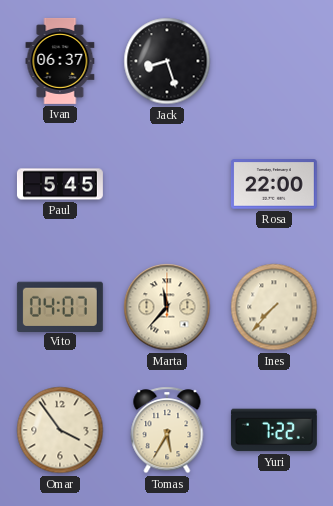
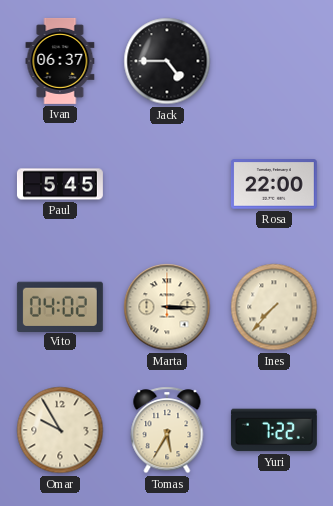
Jack: 8:27 -> 4:45
Vito: 04:07 -> 04:02
Marta: 11:37 -> 3:15
Omar: 3:54 -> 9:55
